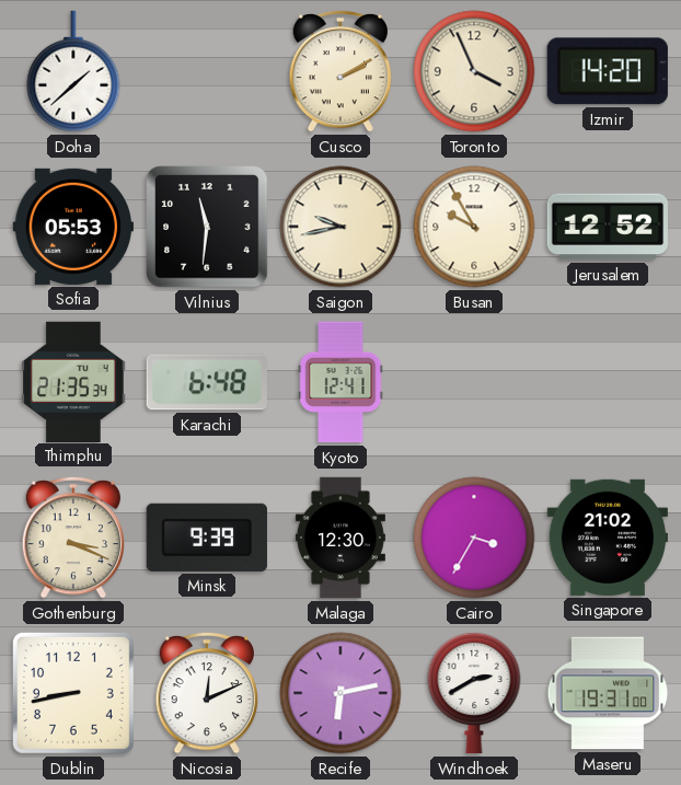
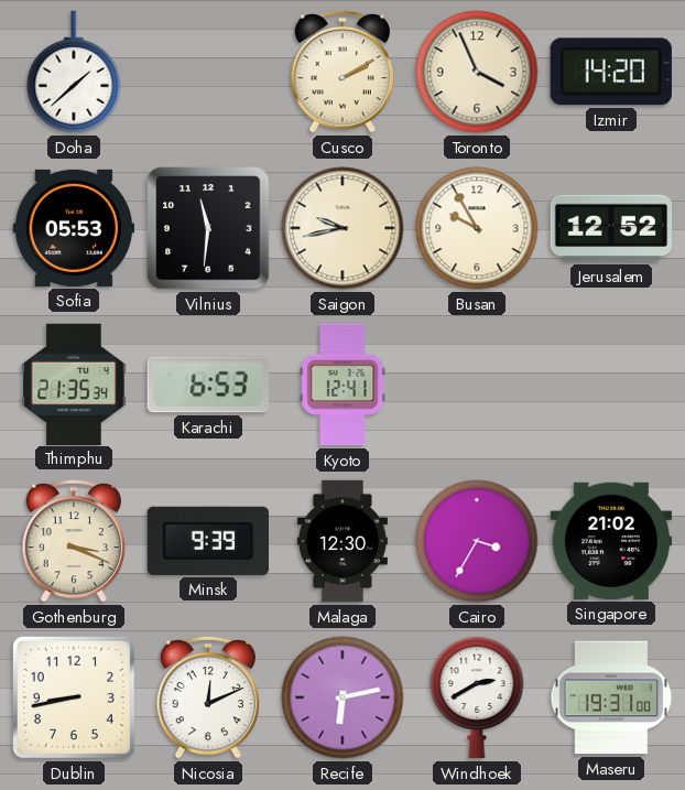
Karachi: 6:48 -> 6:53
